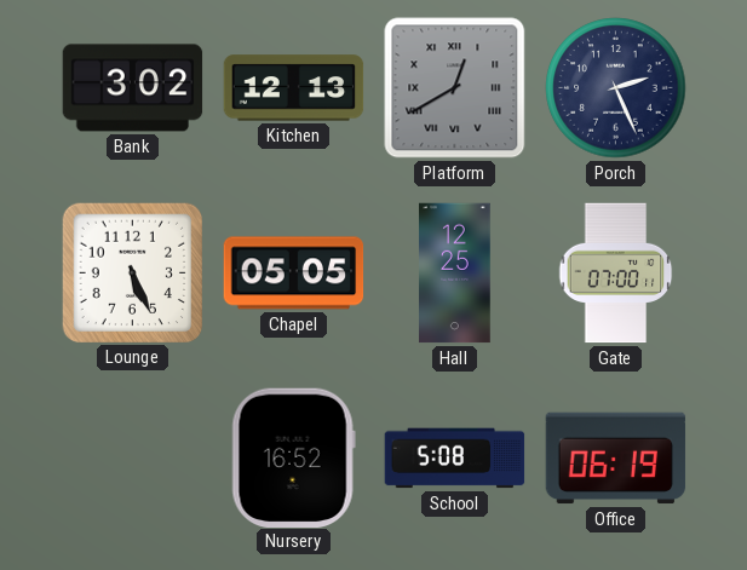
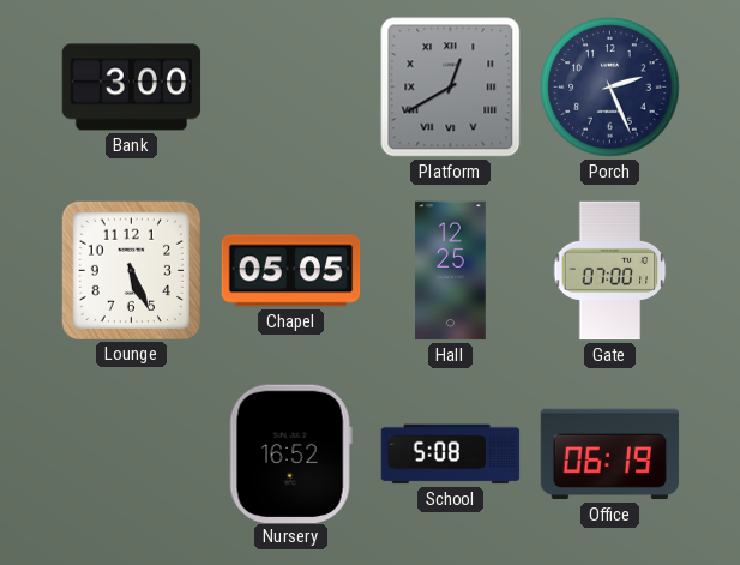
Bank: 3:02 -> 3:00
Kitchen: 12:13 -> none
